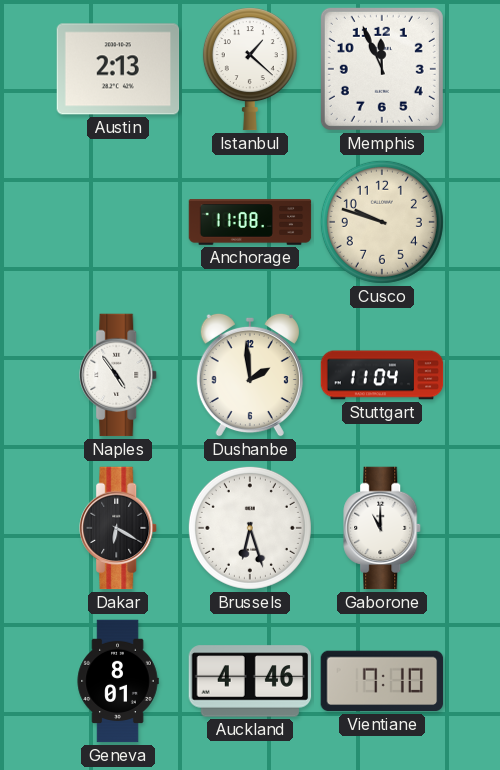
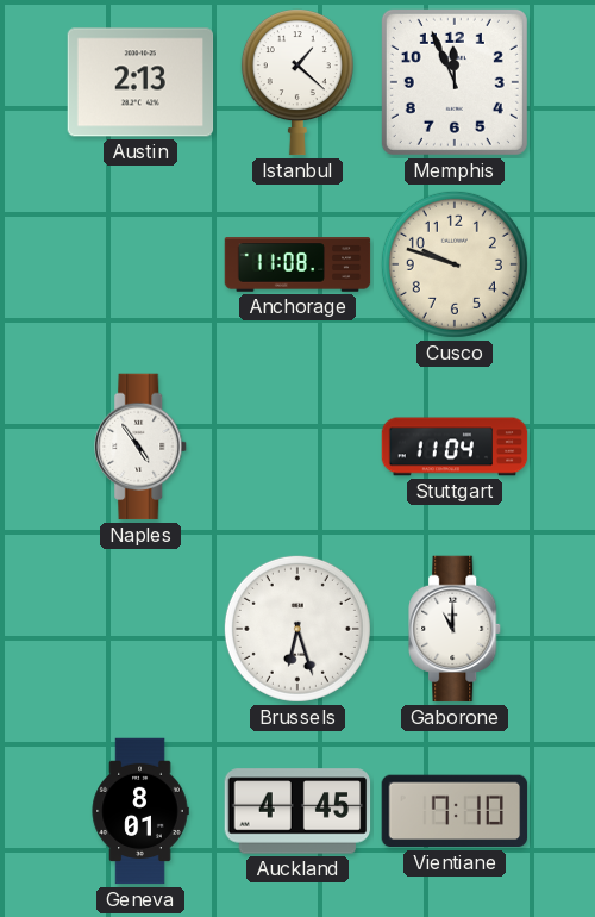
Dushanbe: 1:59 -> none
Dakar: 6:20 -> none
Auckland: 4:46 -> 4:45
